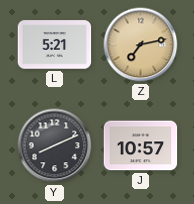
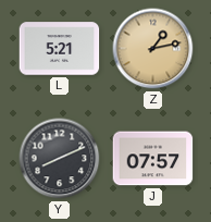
Z: 7:13 -> 1:13
J: 10:57 -> 07:57
